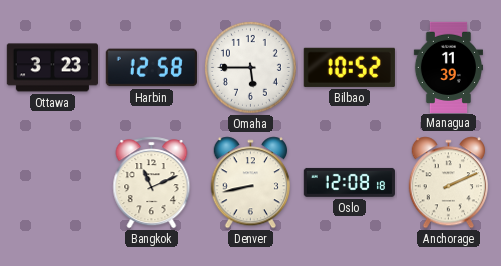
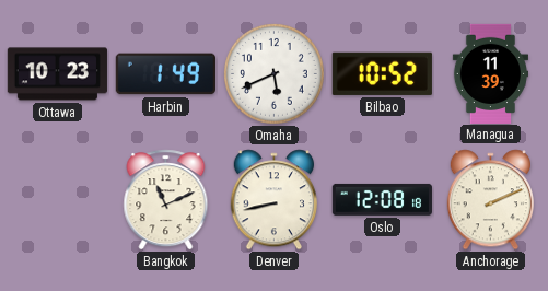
Ottawa: 3:23 -> 10:23
Harbin: 12:58 -> 1:49
Omaha: 5:45 -> 5:41
